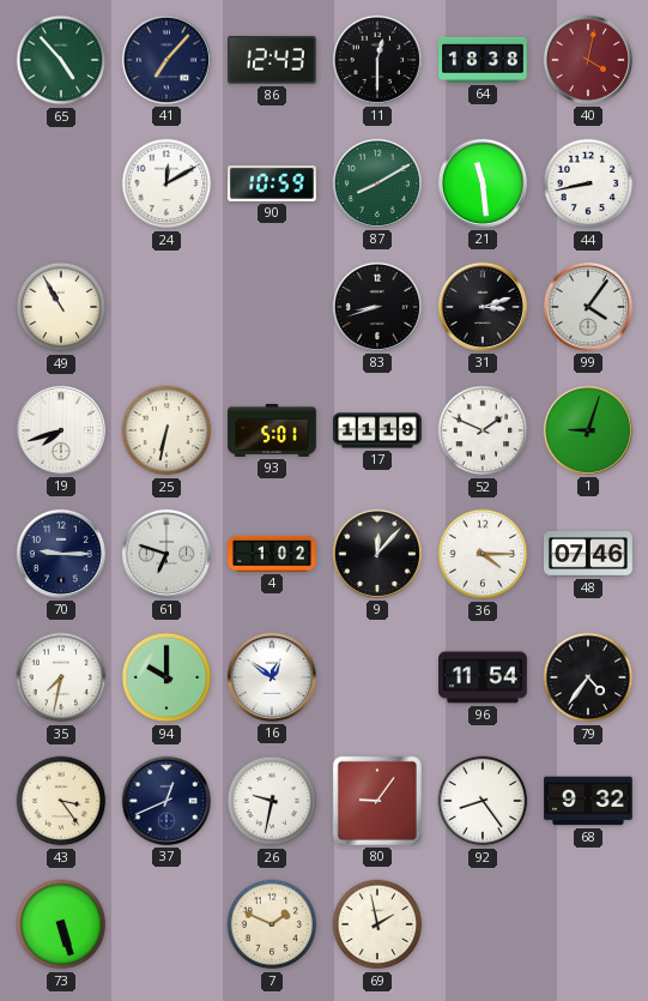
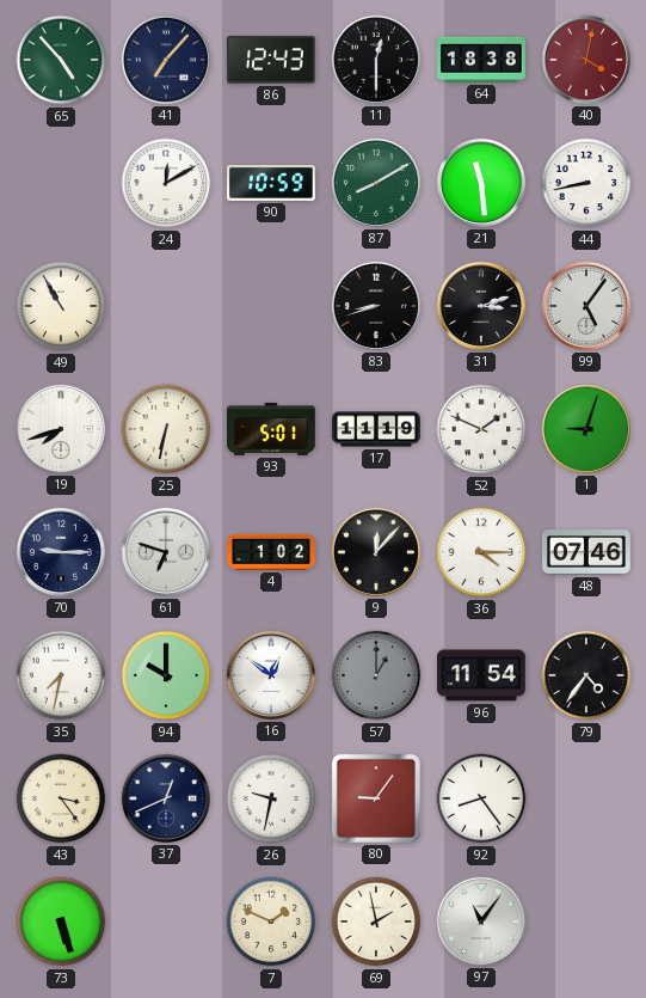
99: 4:06 -> 5:06
57: none -> 1:00
68: 9:32 -> none
97: none -> 11:06
